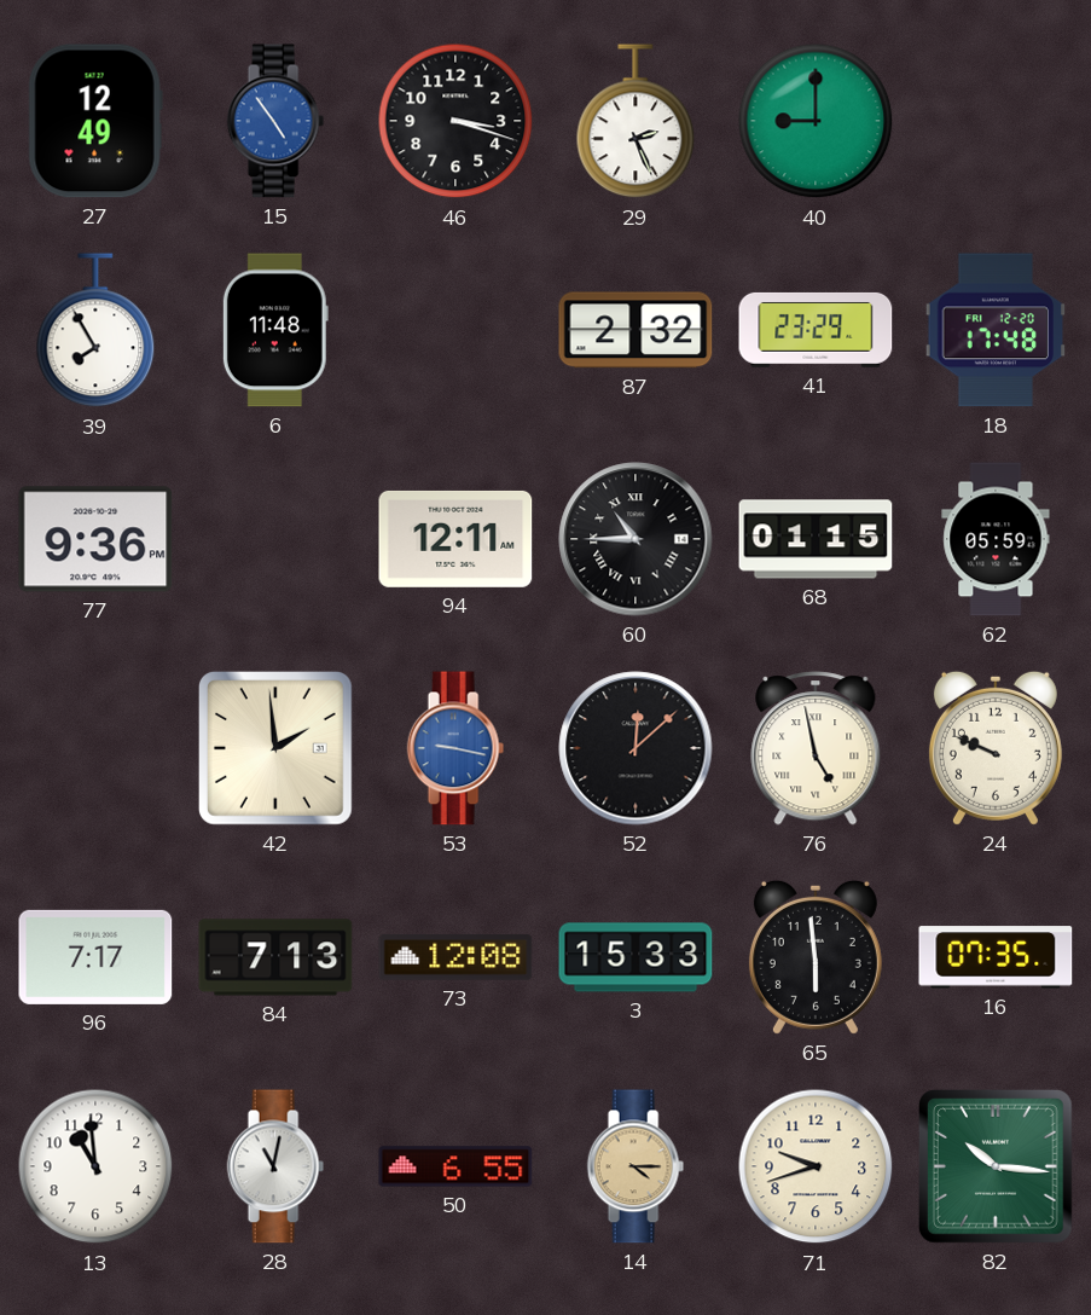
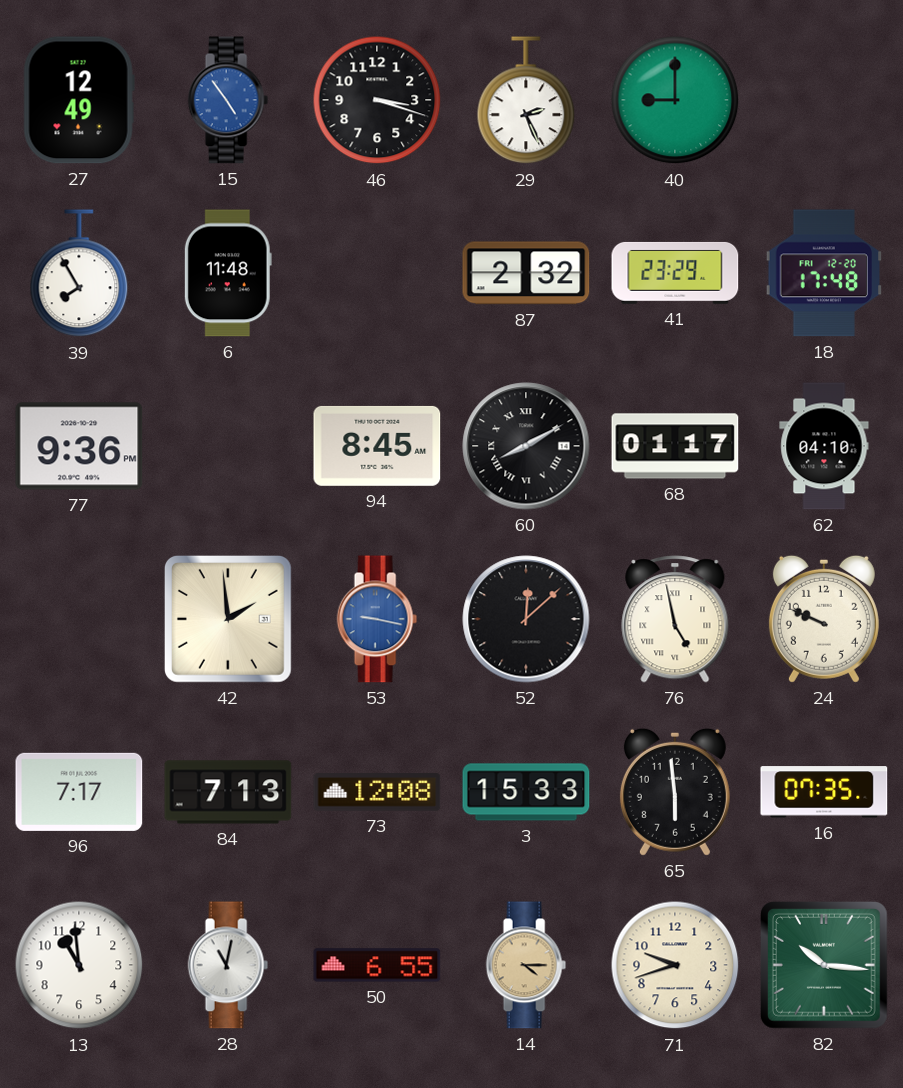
94: 12:11 -> 8:45
60: 10:45 -> 8:10
68: 01:15 -> 01:17
62: 05:59 -> 04:10
